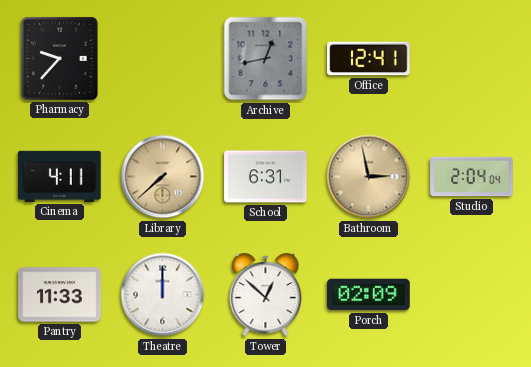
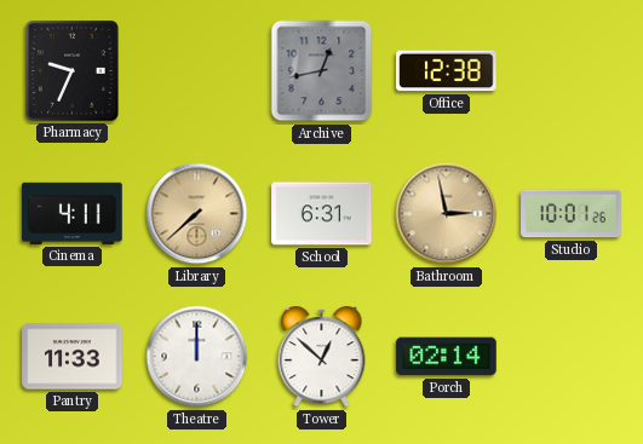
Pharmacy: 9:37 -> 9:34
Office: 12:41 -> 12:38
Studio: 2:04 -> 10:01
Porch: 02:09 -> 02:14
